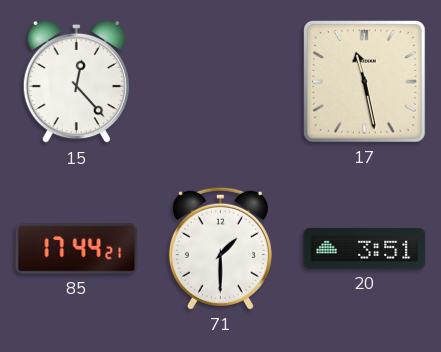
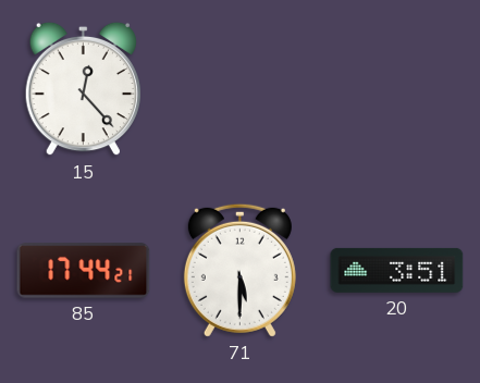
17: 11:28 -> none
71: 1:30 -> 5:30
